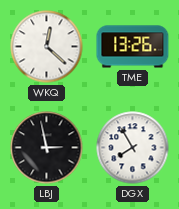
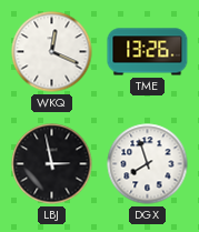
WKQ: 12:22 -> 12:19
DGX: 7:55 -> 7:57
